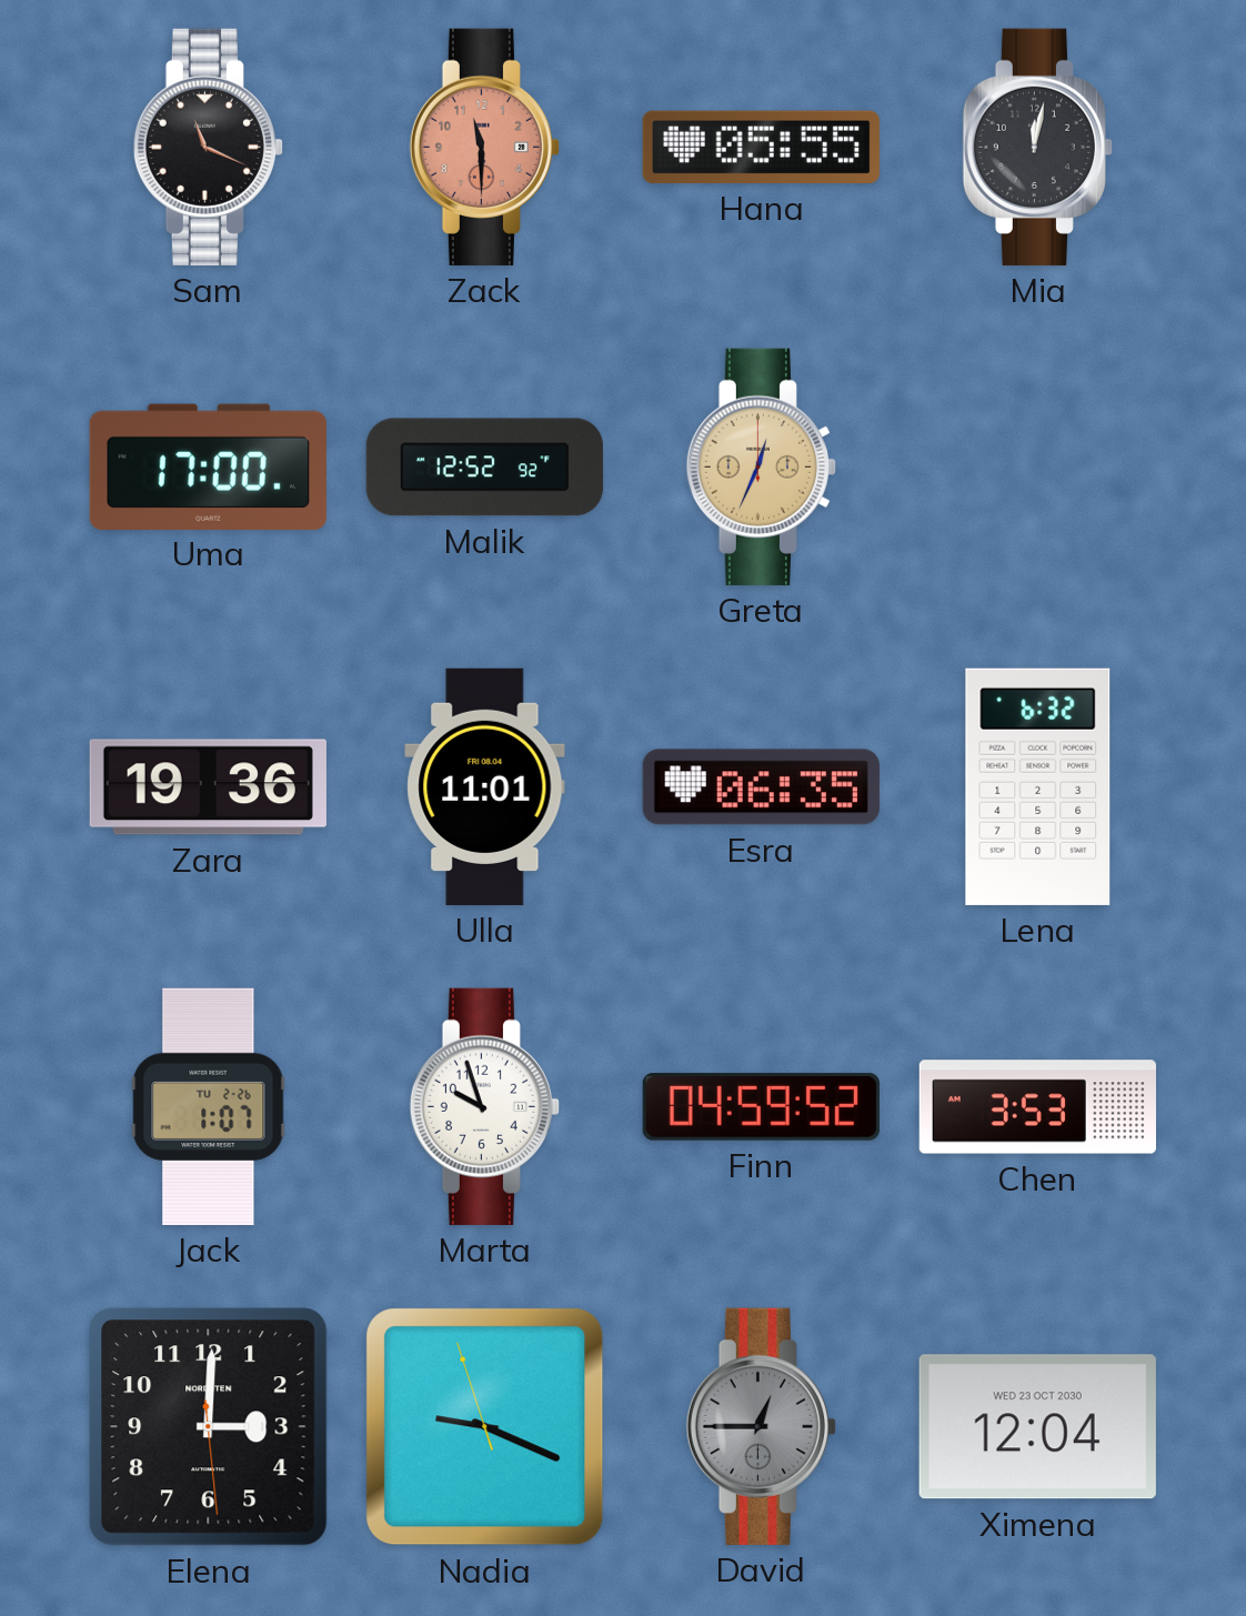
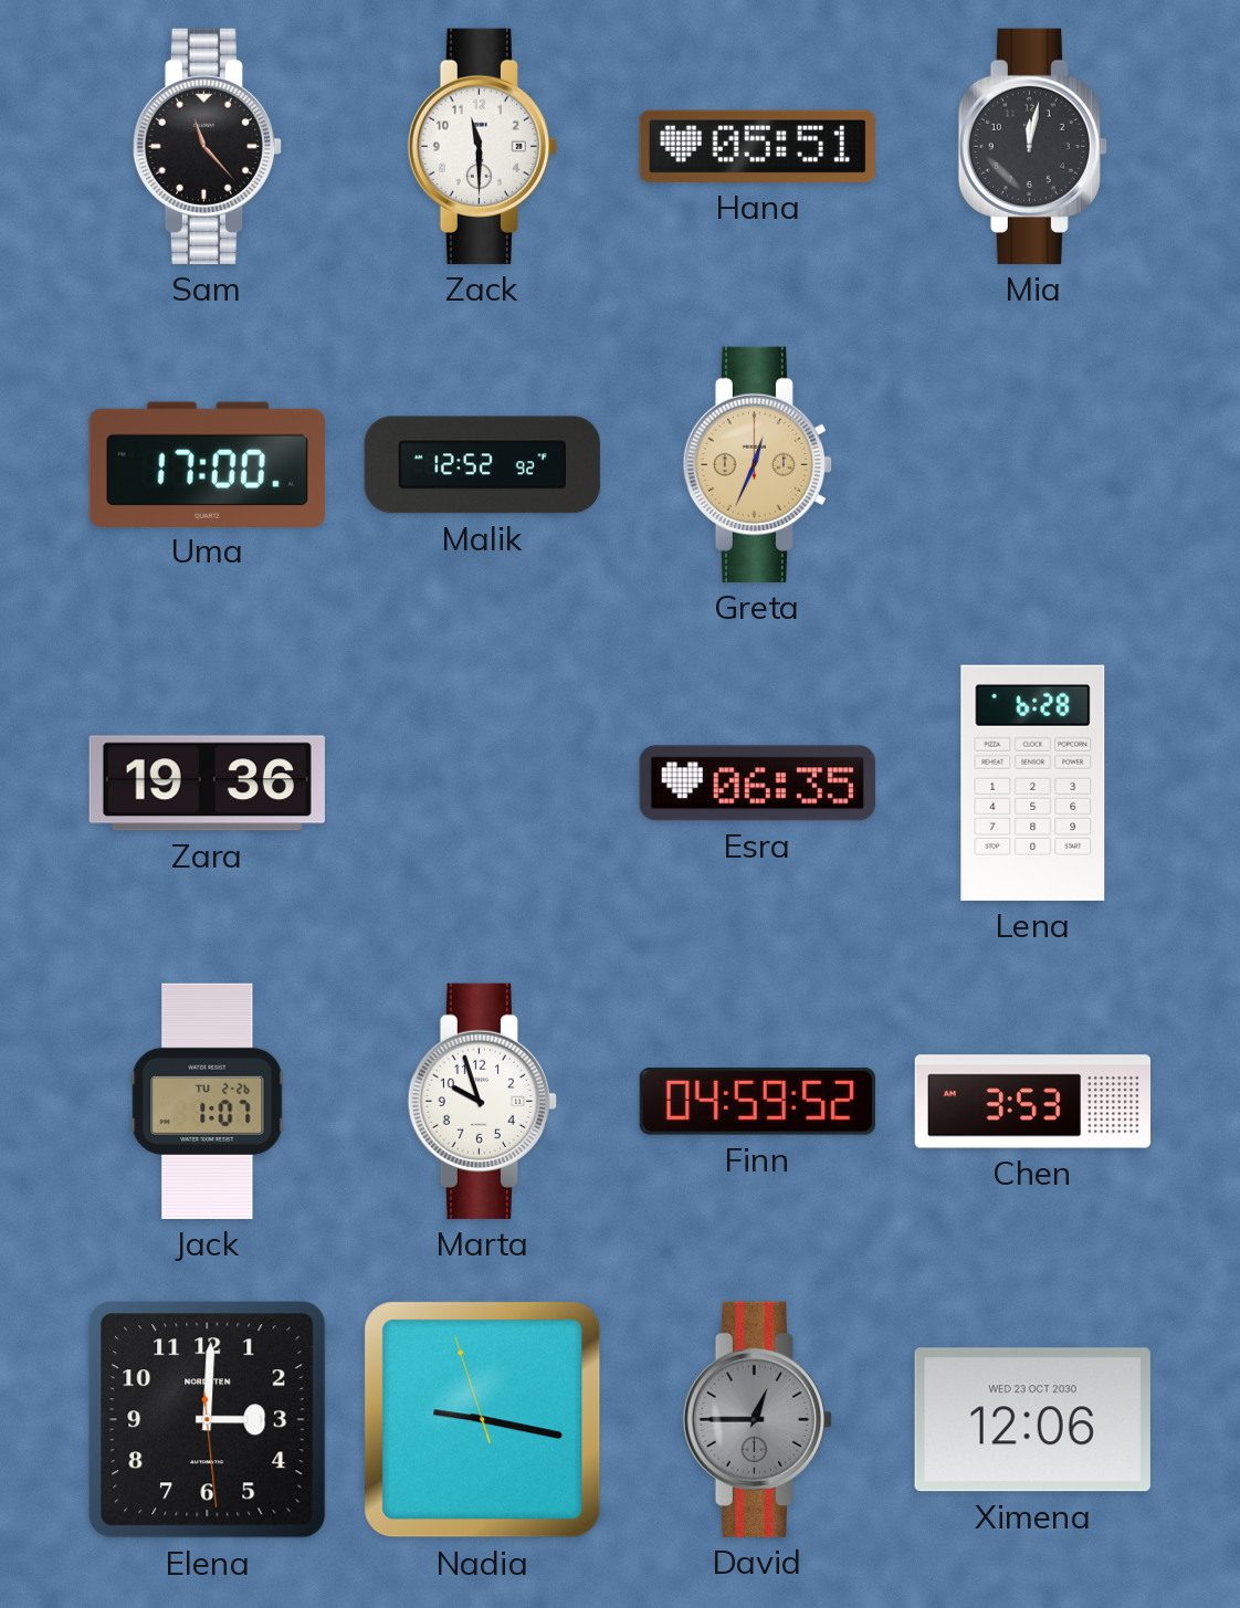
Sam: 11:19 -> 11:23
Zack dial: salmon -> white
Hana: 05:55 -> 05:51
Ulla: 11:01 -> none
Lena: 6:32 -> 6:28
Nadia: 9:18 -> 9:16
Ximena: 12:04 -> 12:06
